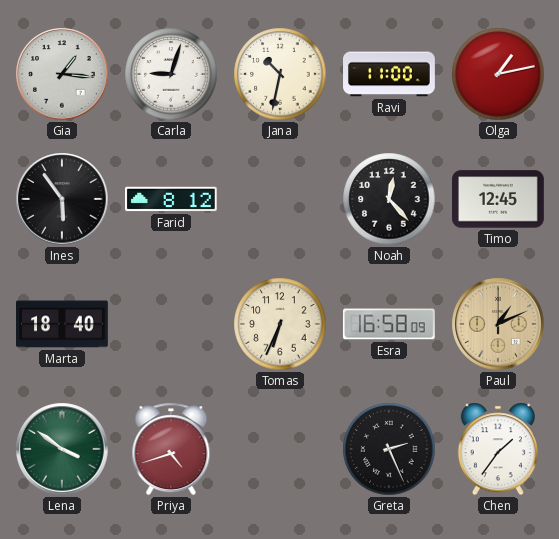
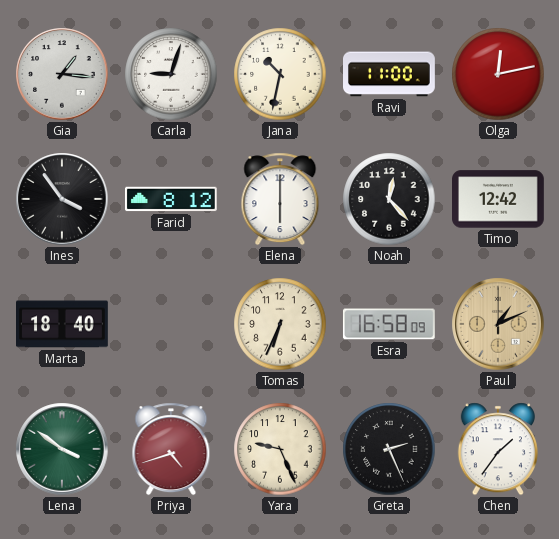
Olga: 1:13 -> 12:13
Ines: 5:54 -> 3:54
Elena: none -> 6:00
Timo: 12:45 -> 12:42
Yara: none -> 9:26
